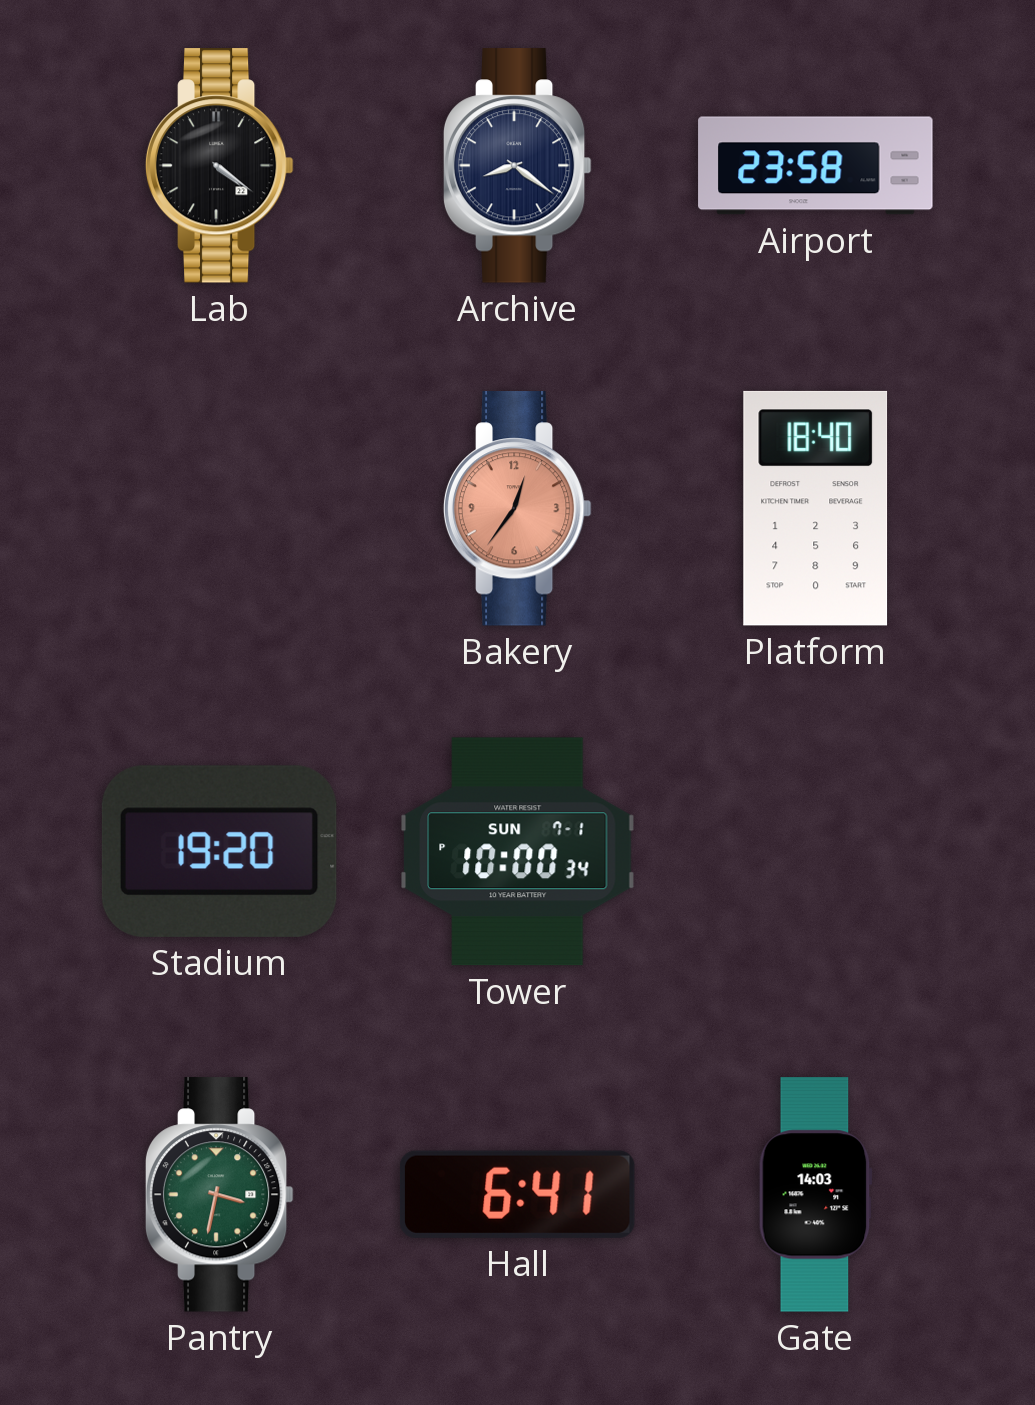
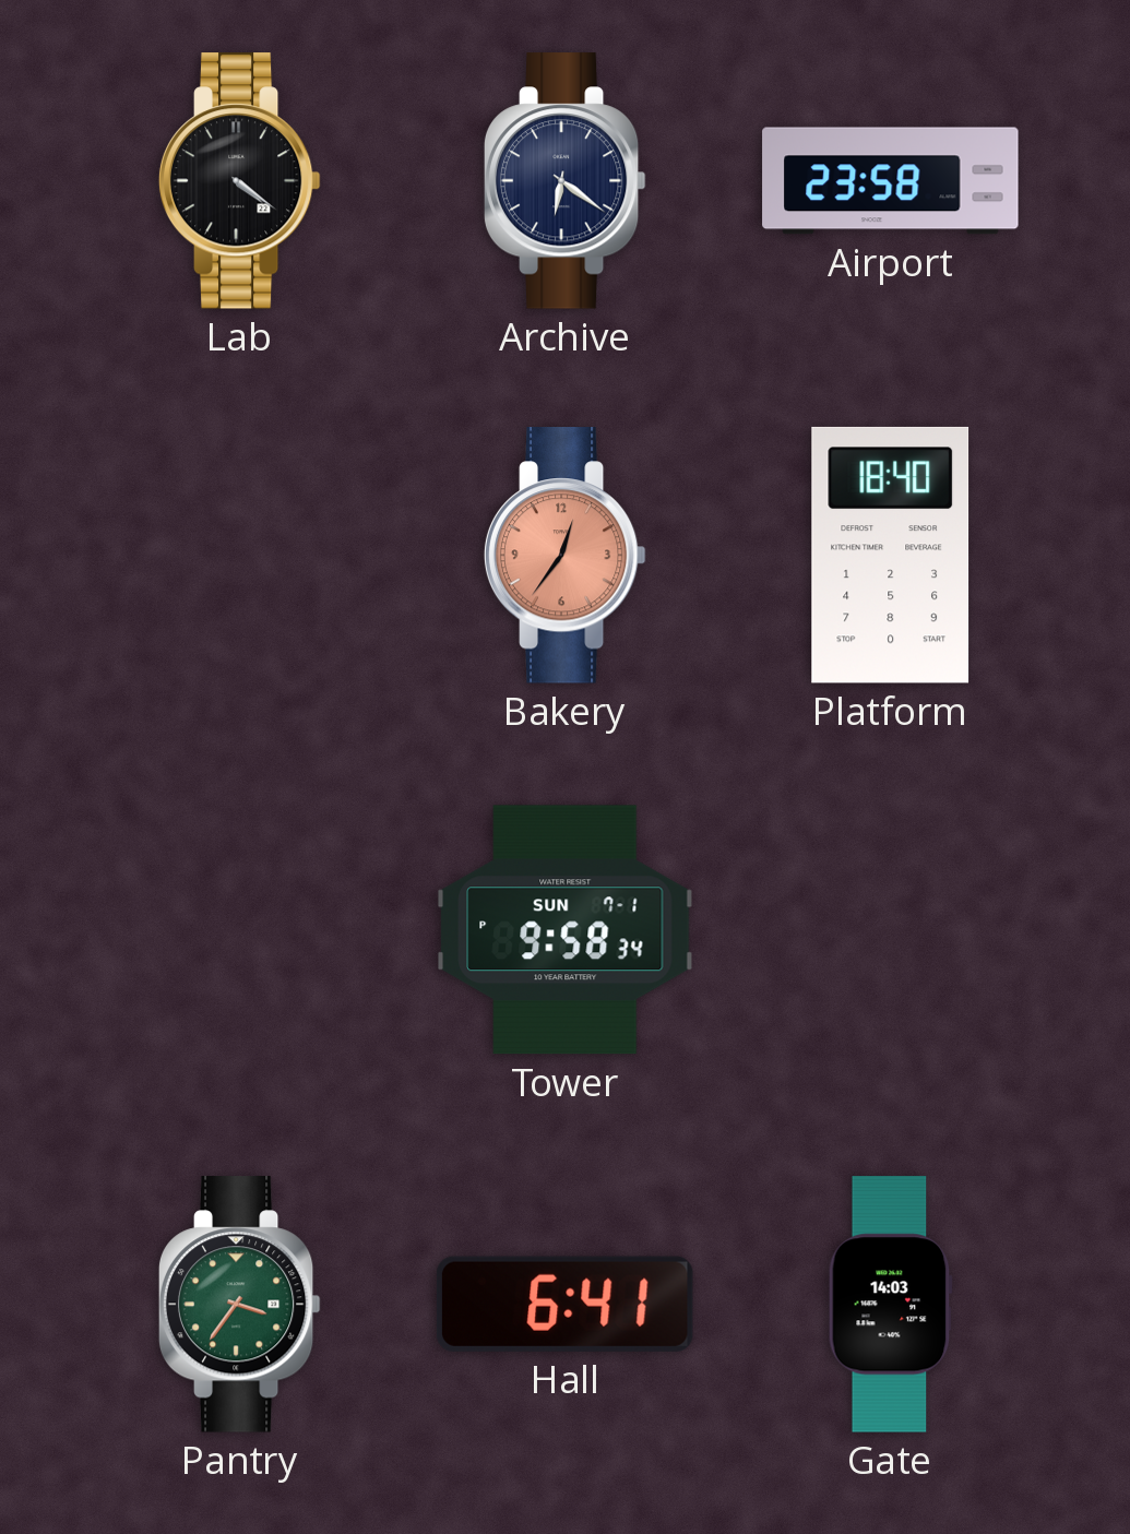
Archive: 8:21 -> 6:21
Stadium: 19:20 -> none
Tower: 10:00 -> 9:58
Pantry: 3:32 -> 3:36
